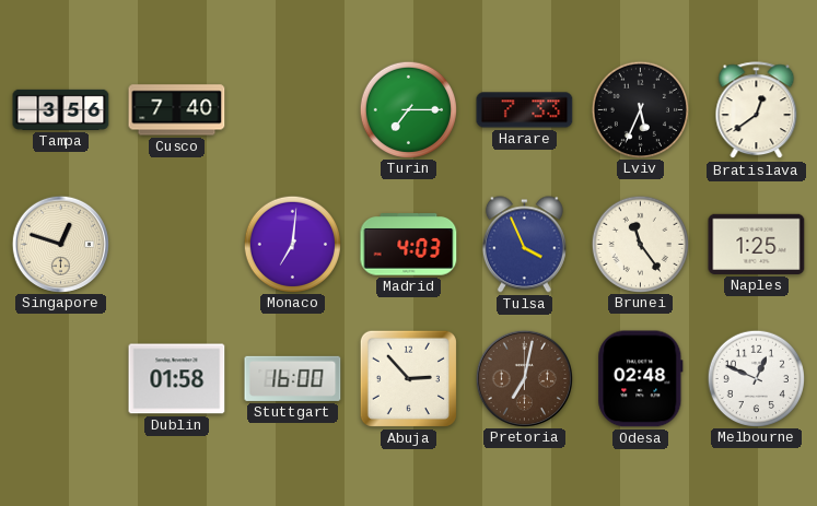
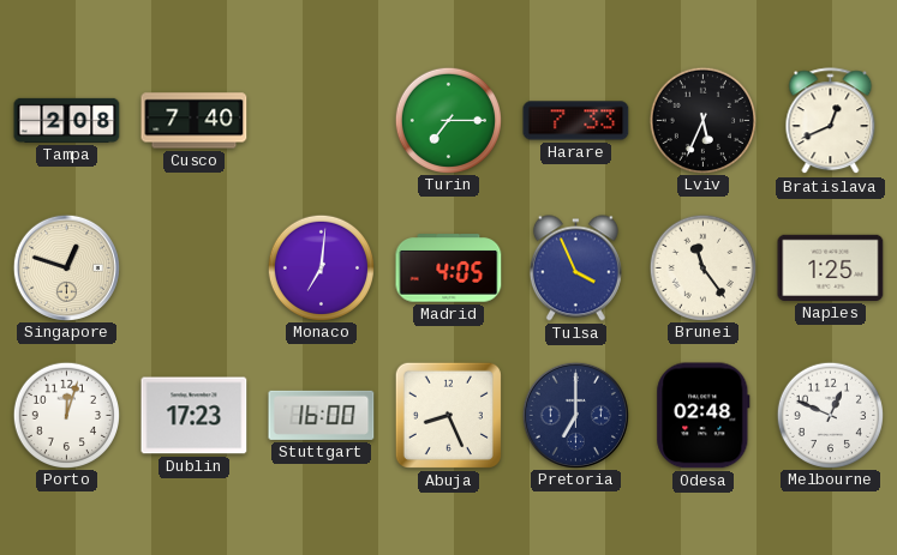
Tampa: 3:56 -> 2:08
Bratislava: 12:39 -> 12:41
Madrid: 4:03 -> 4:05
Porto: none -> 12:03
Dublin: 01:58 -> 17:23
Abuja: 2:53 -> 8:26
Pretoria: 7:02 -> 7:00
Pretoria dial: brown -> navy
